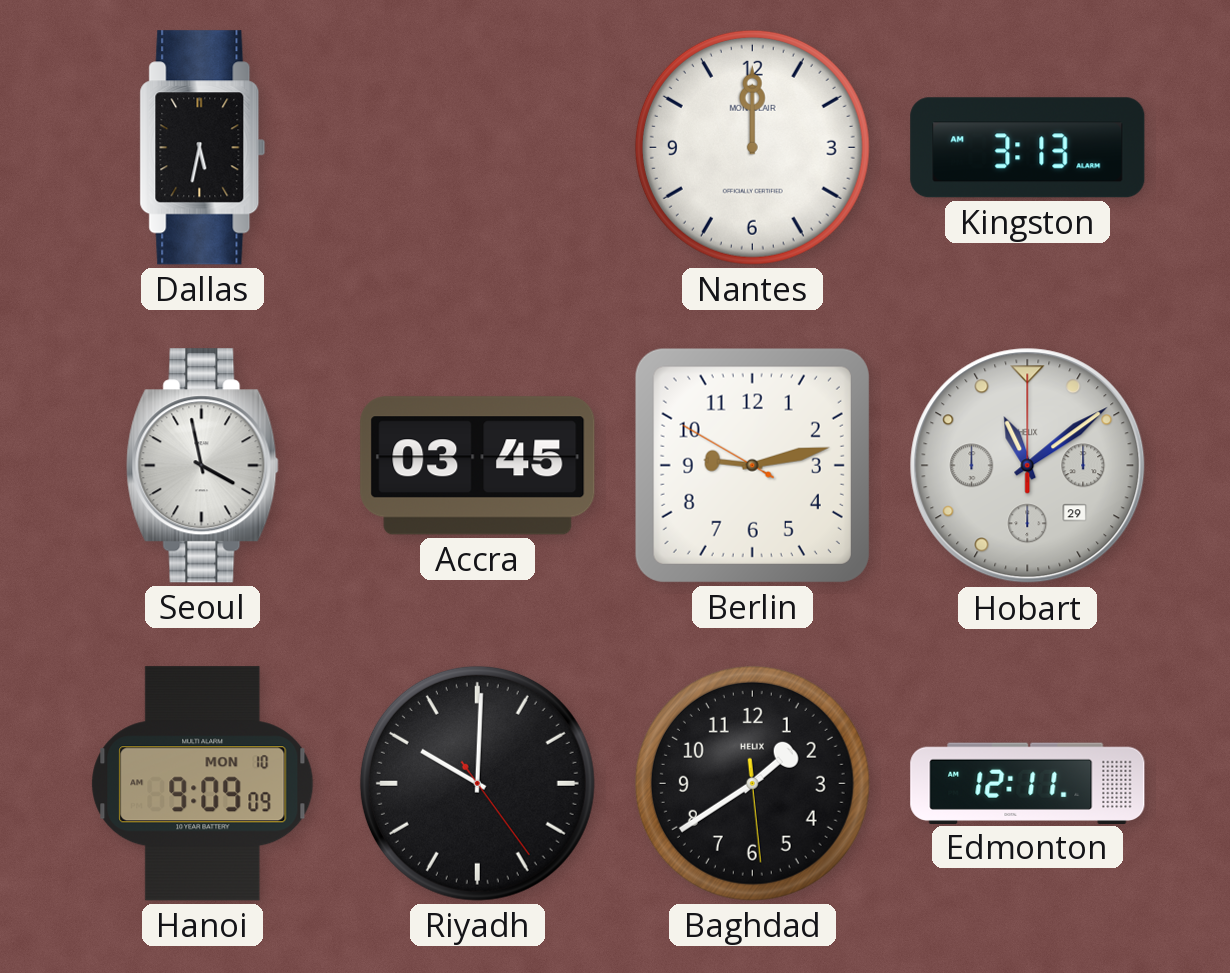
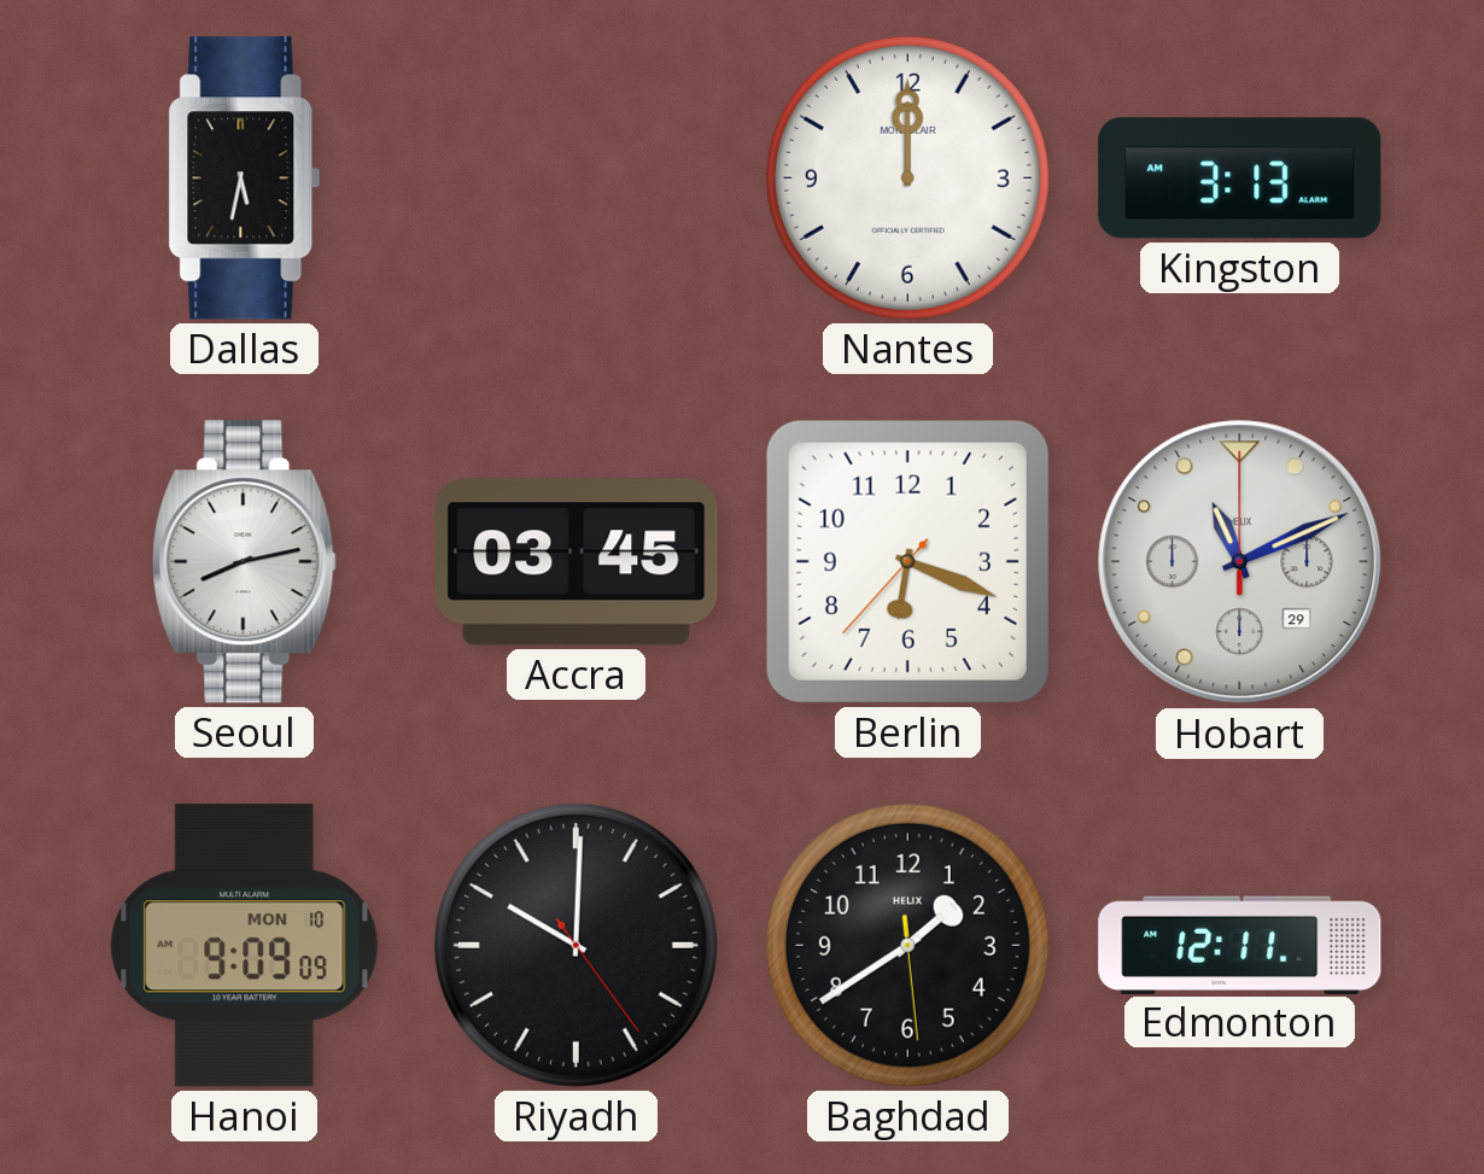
Seoul: 3:58 -> 8:13
Berlin: 9:12 -> 6:18
Hobart: 11:09 -> 11:11
